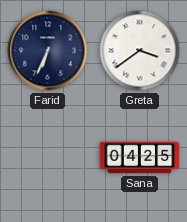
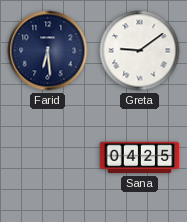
Farid: 6:34 -> 6:29
Greta: 3:39 -> 9:09
